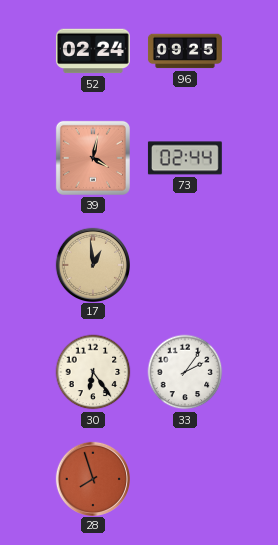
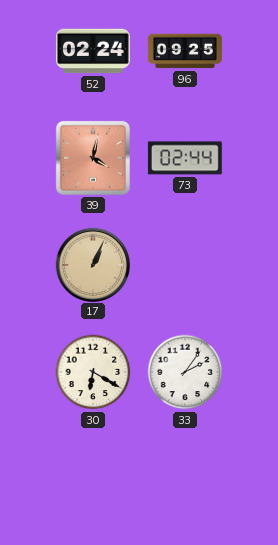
17: 12:59 -> 1:04
30: 6:24 -> 6:20
28: 7:57 -> none
